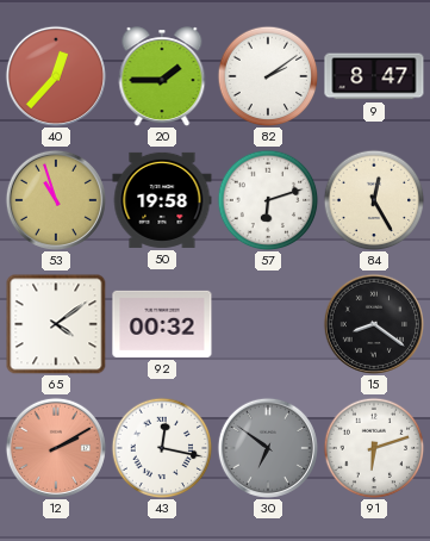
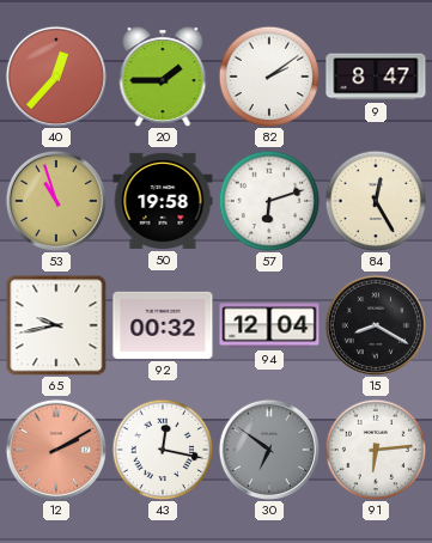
65: 4:09 -> 9:43
94: none -> 12:04
15: 8:21 -> 8:20
91: 6:12 -> 6:14
